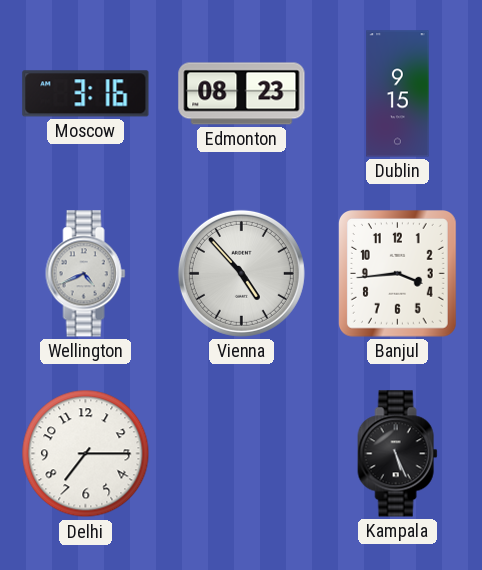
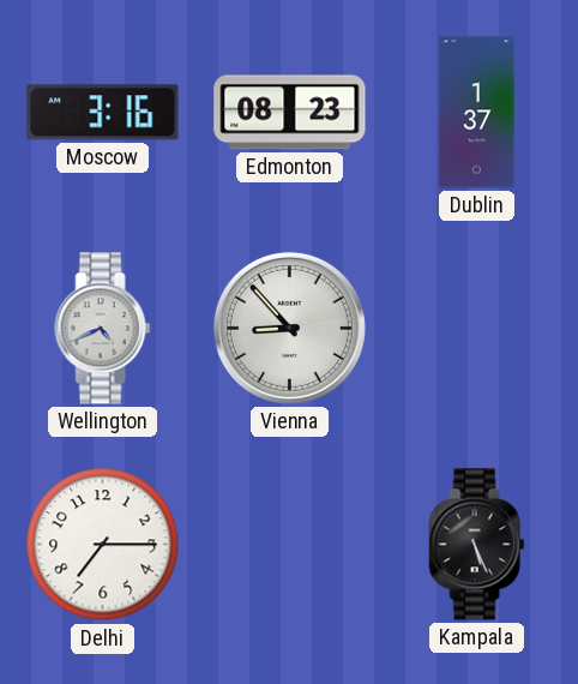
Dublin: 9:15 -> 1:37
Vienna: 4:53 -> 8:53
Banjul: 3:44 -> none
